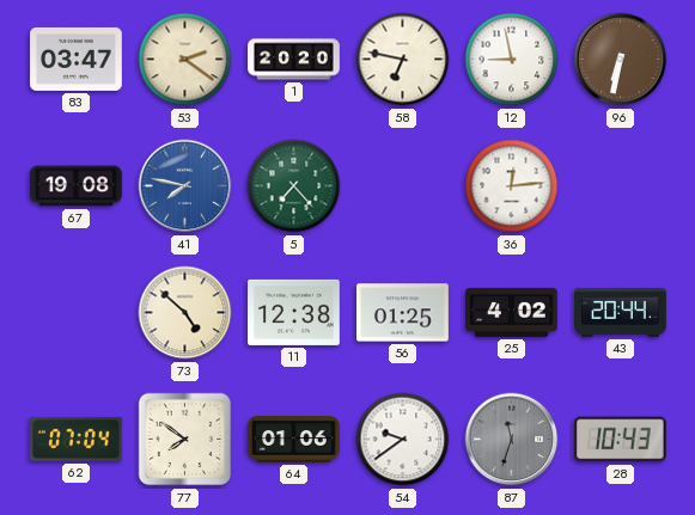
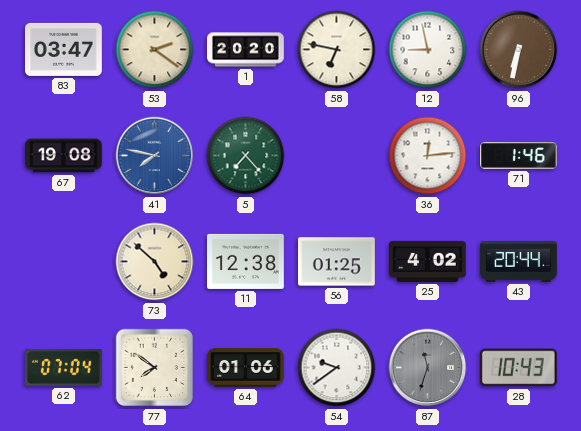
71: none -> 1:46
